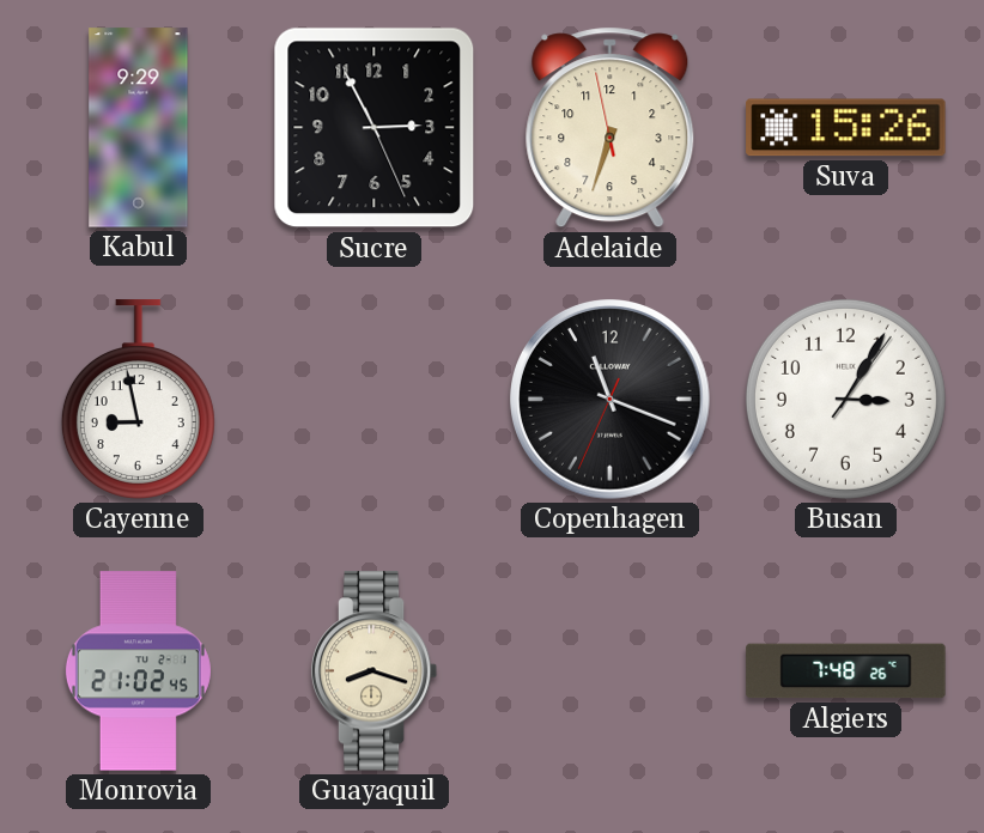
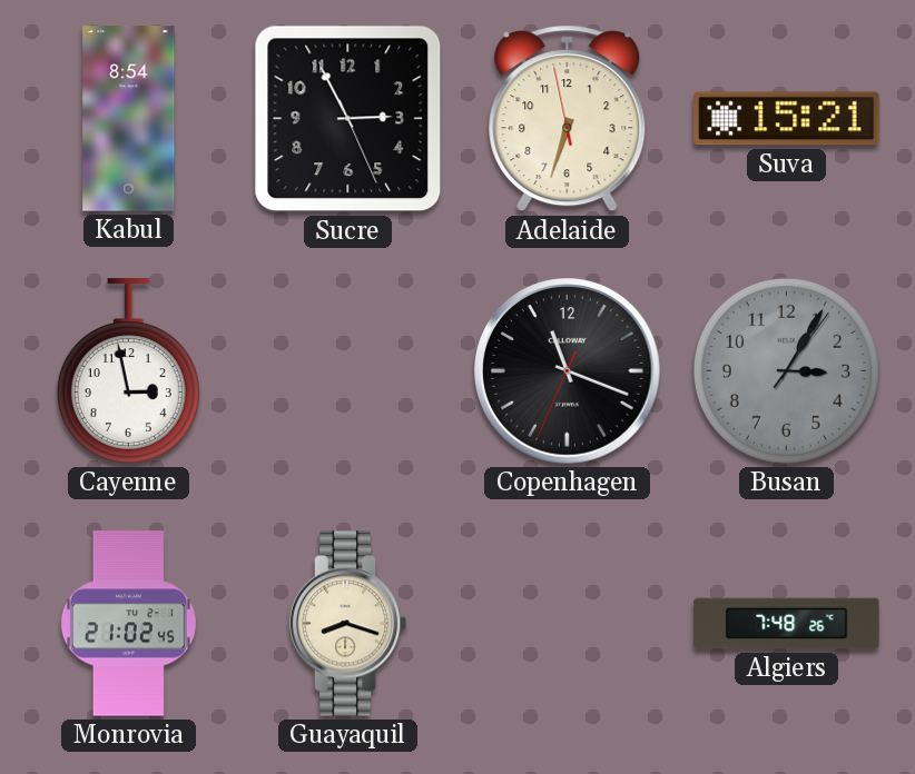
Kabul: 9:29 -> 8:54
Suva: 15:26 -> 15:21
Cayenne: 8:58 -> 2:58
Busan dial: white -> grey
